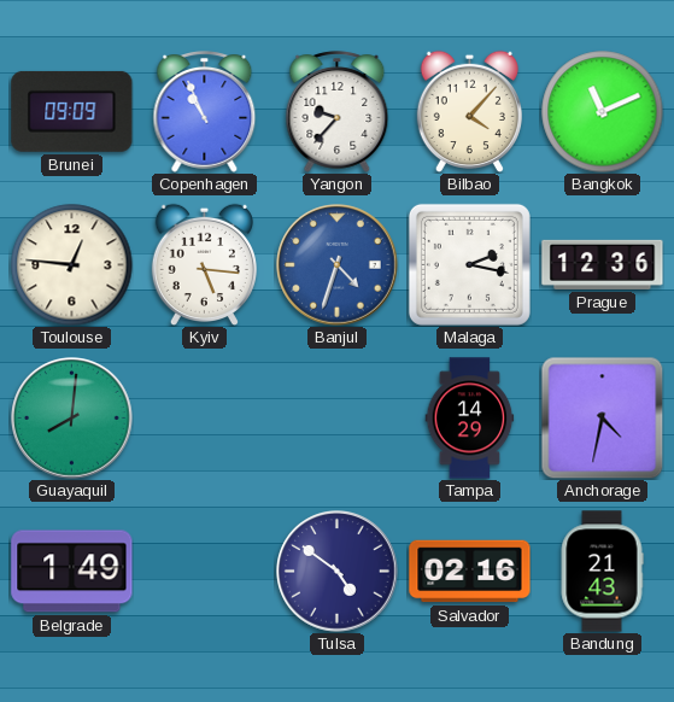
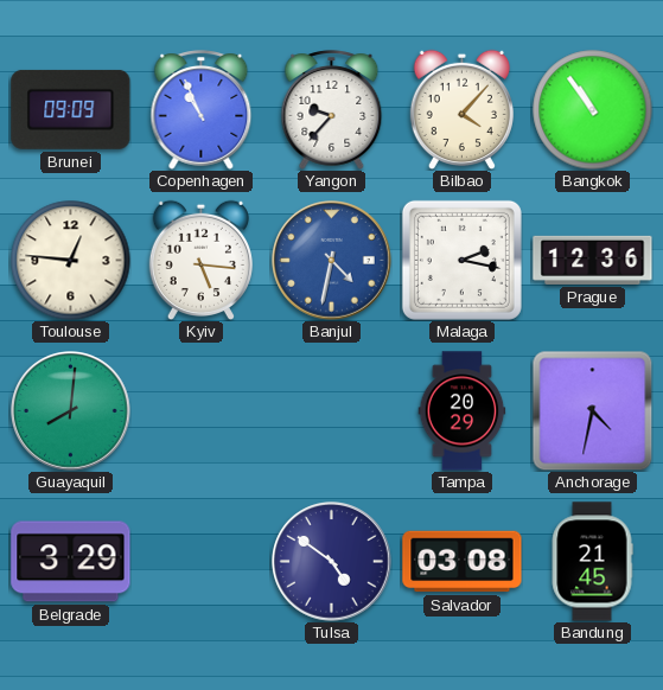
Bangkok: 11:11 -> 10:54
Banjul: 4:33 -> 4:32
Tampa: 14:29 -> 20:29
Belgrade: 1:49 -> 3:29
Salvador: 02:16 -> 03:08
Bandung: 21:43 -> 21:45
